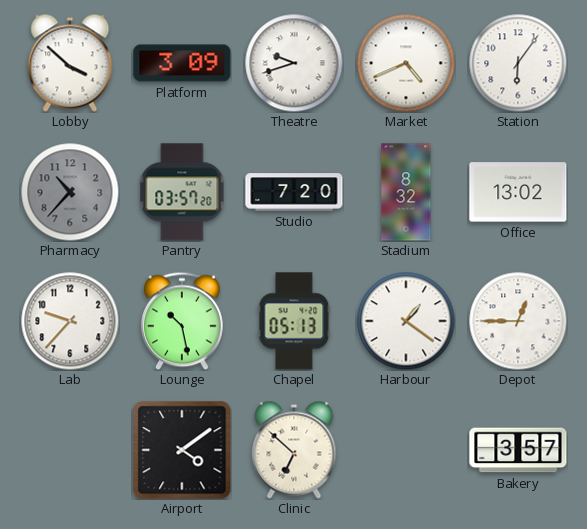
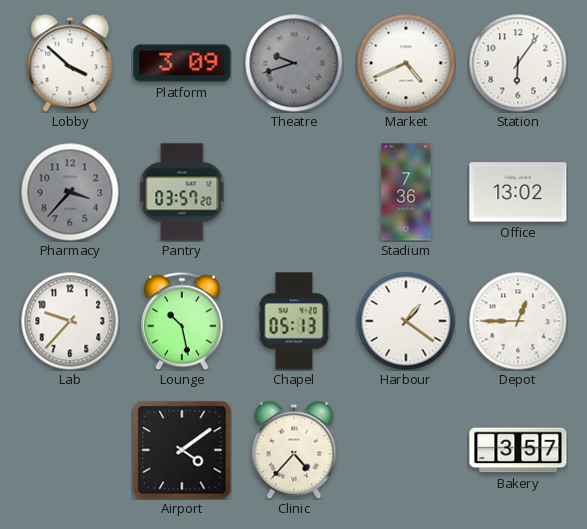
Theatre dial: white -> grey
Pharmacy: 10:37 -> 3:37
Studio: 7:20 -> none
Stadium: 8:32 -> 7:36
Clinic: 6:52 -> 4:37
